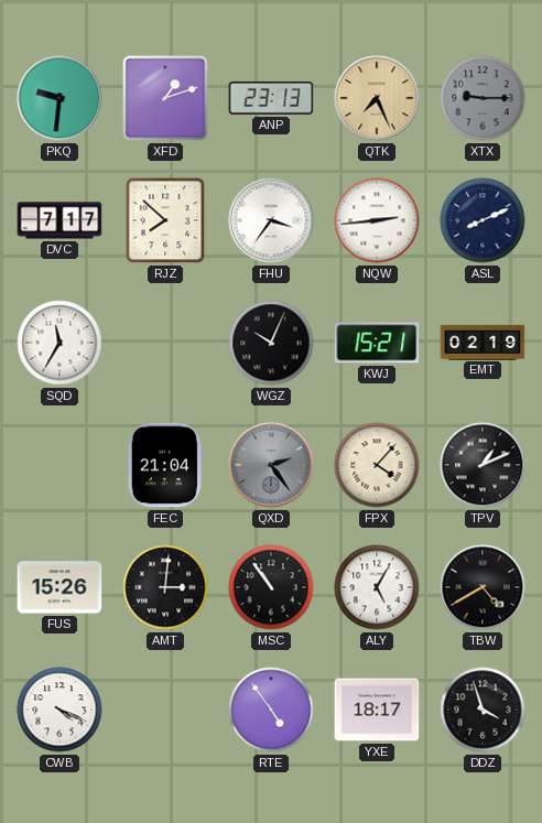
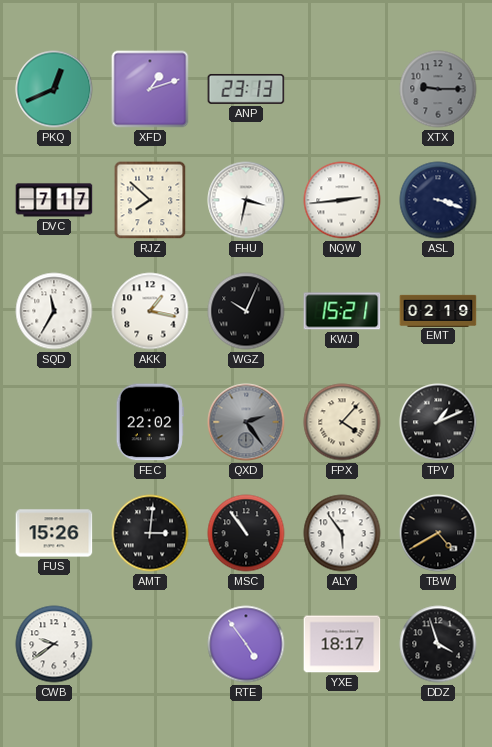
PKQ: 9:31 -> 12:41
QTK: 7:26 -> none
FHU: 3:36 -> 3:32
ASL: 8:11 -> 3:18
AKK: none -> 1:17
FEC: 21:04 -> 22:02
ALY: 5:05 -> 5:54
CWB: 4:19 -> 9:39
